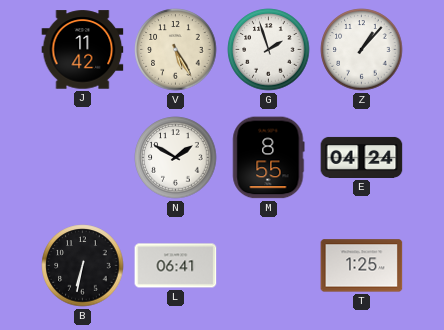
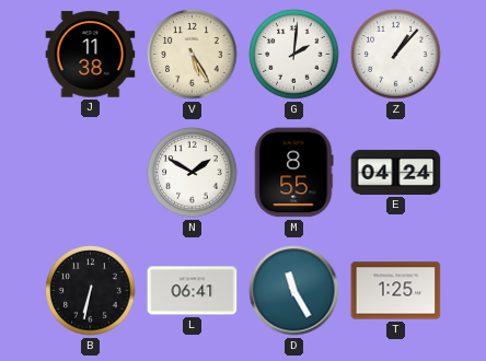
J: 11:42 -> 11:38
G: 1:57 -> 2:01
D: none -> 11:25
